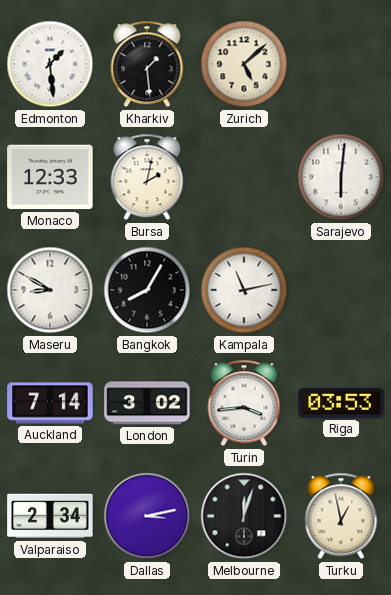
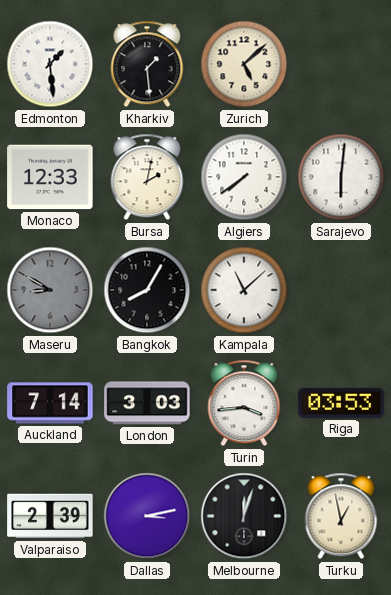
Algiers: none -> 7:39
Maseru dial: white -> grey
Kampala: 11:13 -> 11:08
London: 3:02 -> 3:03
Valparaiso: 2:34 -> 2:39
